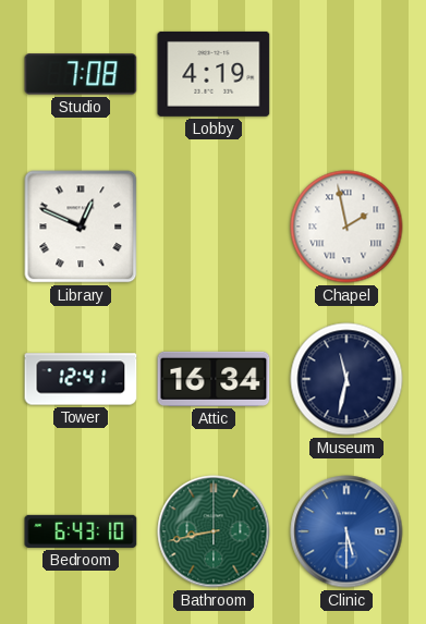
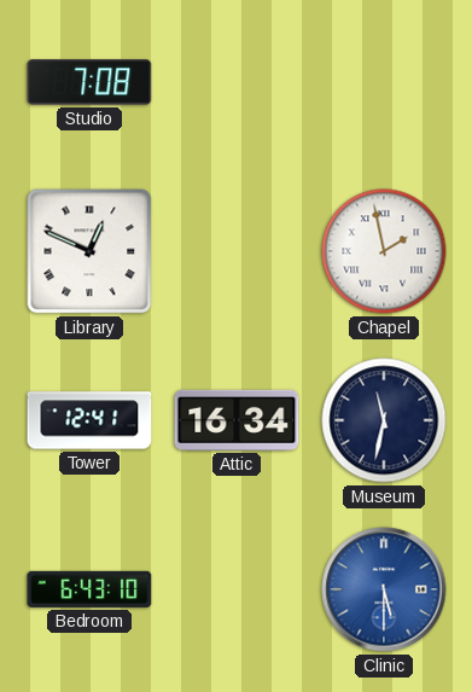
Lobby: 4:19 -> none
Bathroom: 8:43 -> none
